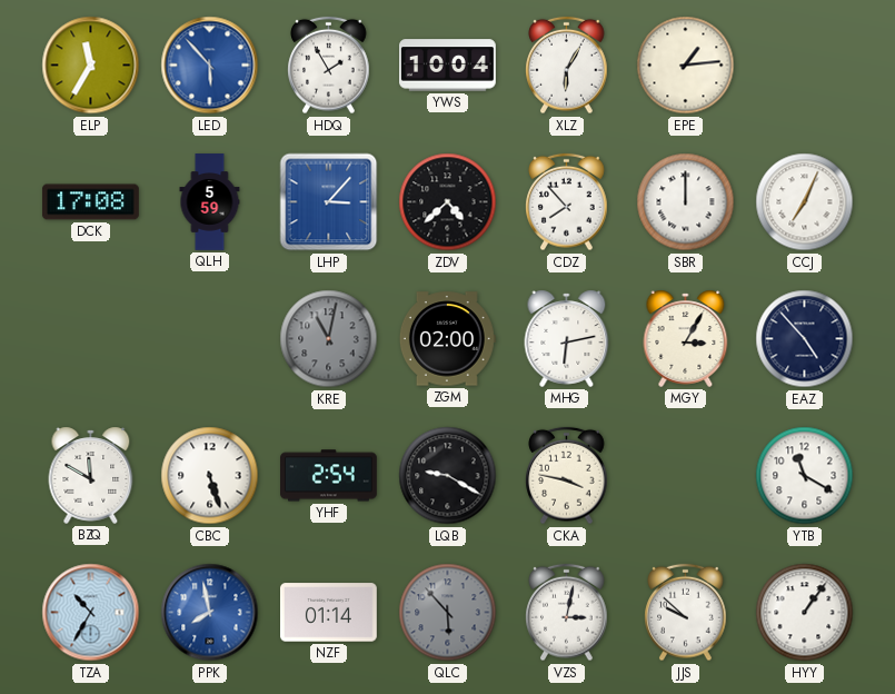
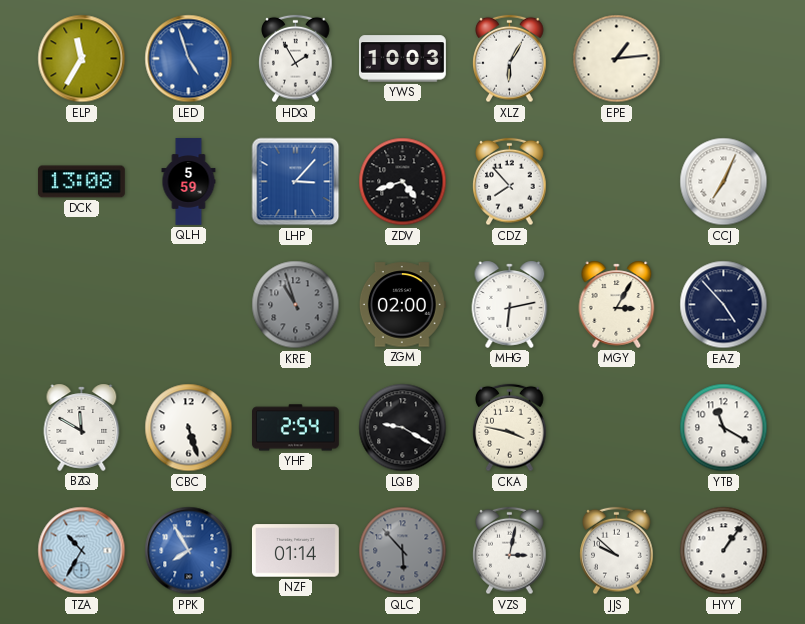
LED: 5:53 -> 4:57
YWS: 10:04 -> 10:03
DCK: 17:08 -> 13:08
ZDV: 4:38 -> 4:42
SBR: 12:00 -> none
KRE: 11:02 -> 10:57
PPK: 7:58 -> 7:55
